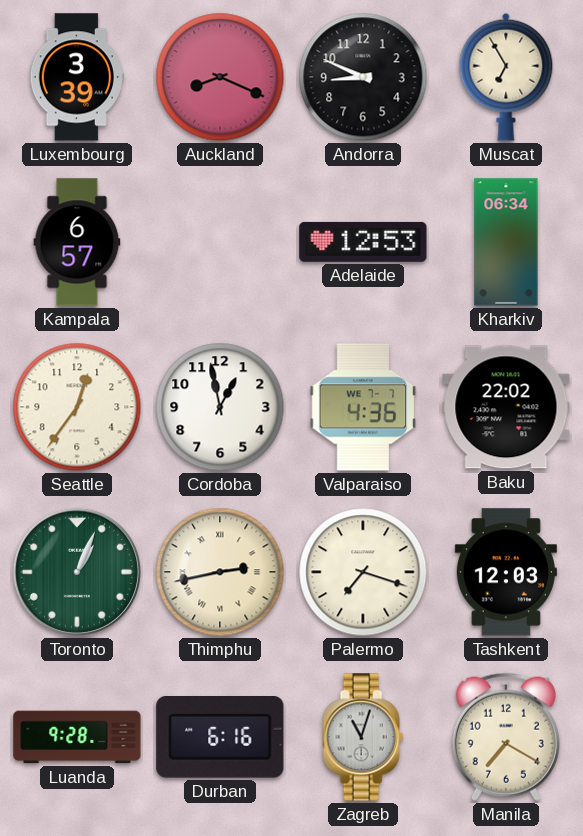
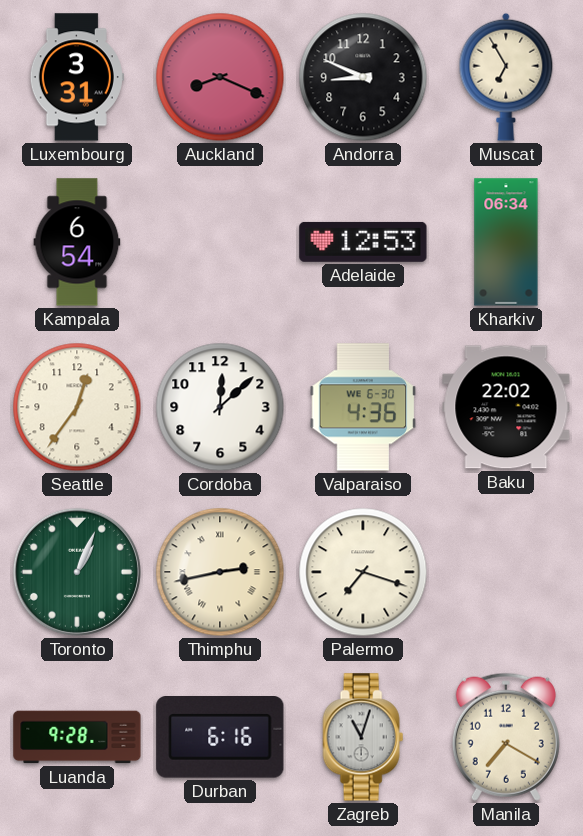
Luxembourg: 3:39 -> 3:31
Kampala: 6:57 -> 6:54
Cordoba: 12:58 -> 12:08
Valparaiso date: WE 7-7 -> WE 6-30
Tashkent: 12:03 -> none
